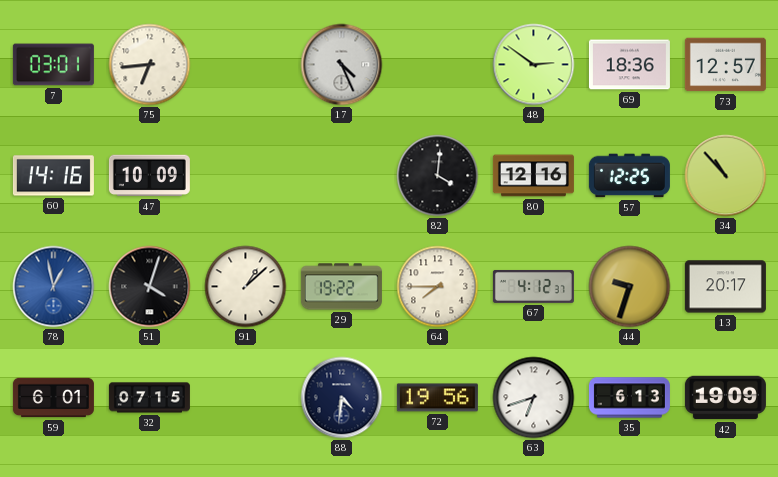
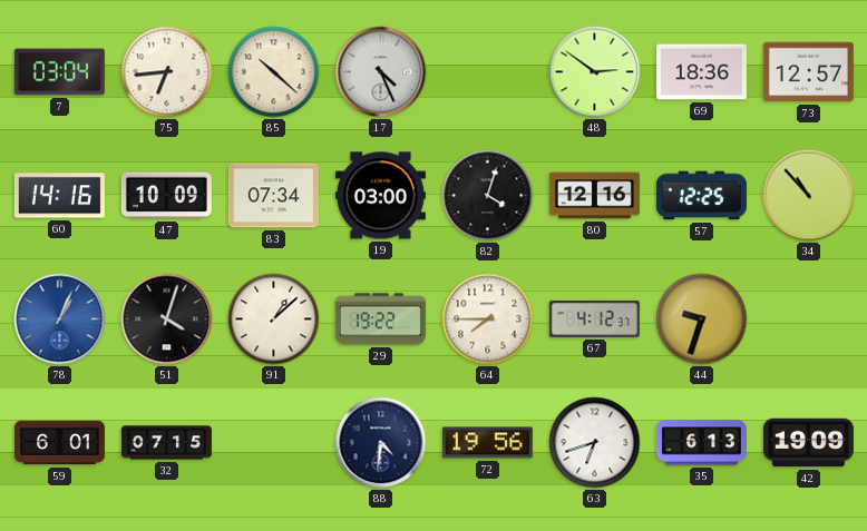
7: 03:01 -> 03:04
85: none -> 10:22
83: none -> 07:34
19: none -> 03:00
82: 4:01 -> 4:03
78: 12:58 -> 1:04
13: 20:17 -> none
